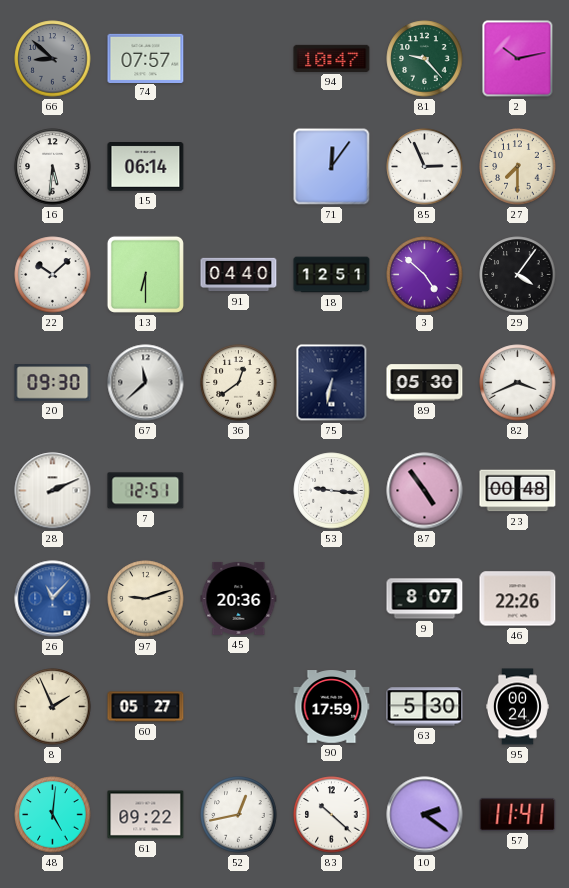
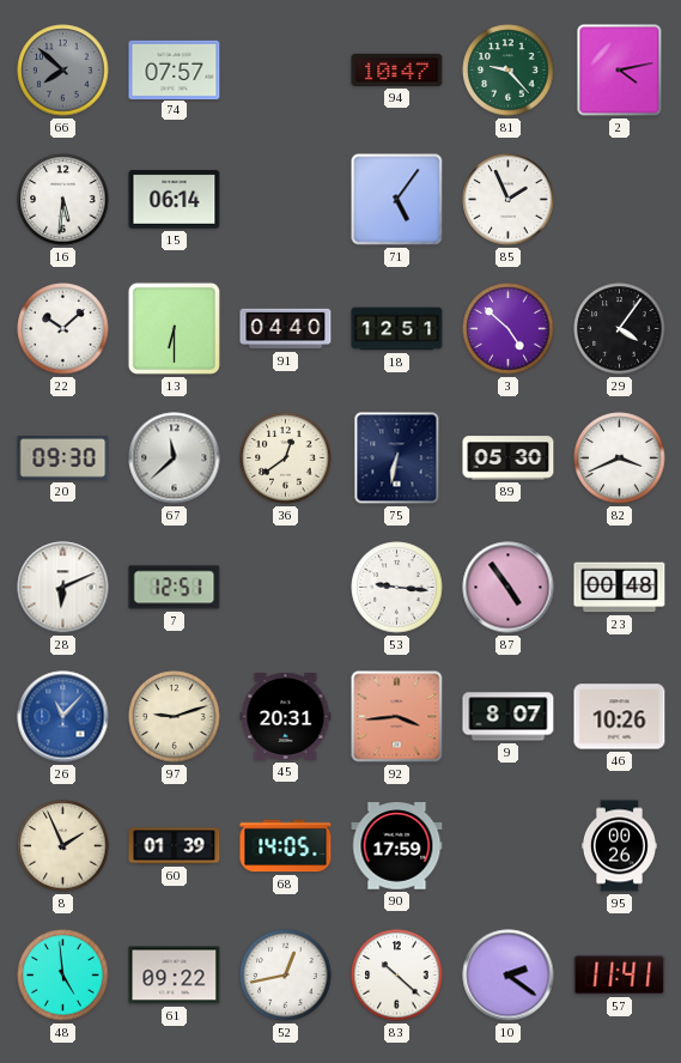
66: 8:52 -> 7:52
2: 10:13 -> 4:13
71: 12:06 -> 5:06
85: 2:56 -> 1:56
27: 7:30 -> none
28: 2:11 -> 6:11
45: 20:36 -> 20:31
92: none -> 3:44
46: 22:26 -> 10:26
60: 05:27 -> 01:39
68: none -> 14:05
63: 5:30 -> none
95: 00:24 -> 00:26
48: 5:01 -> 4:59
